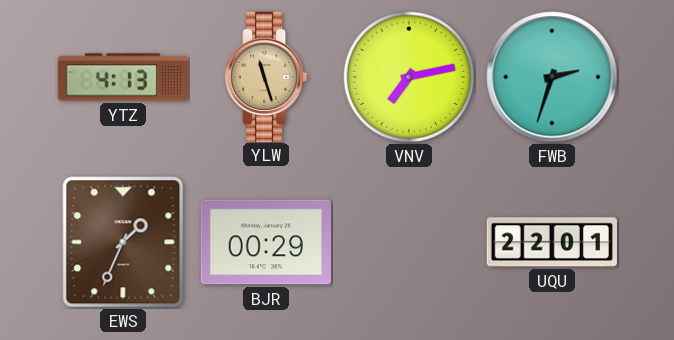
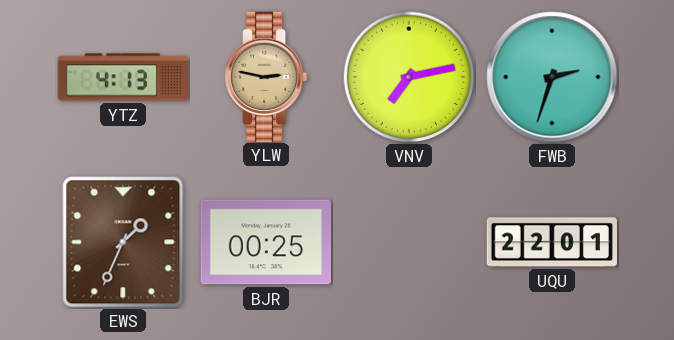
YLW: 11:27 -> 2:47
BJR: 00:29 -> 00:25
